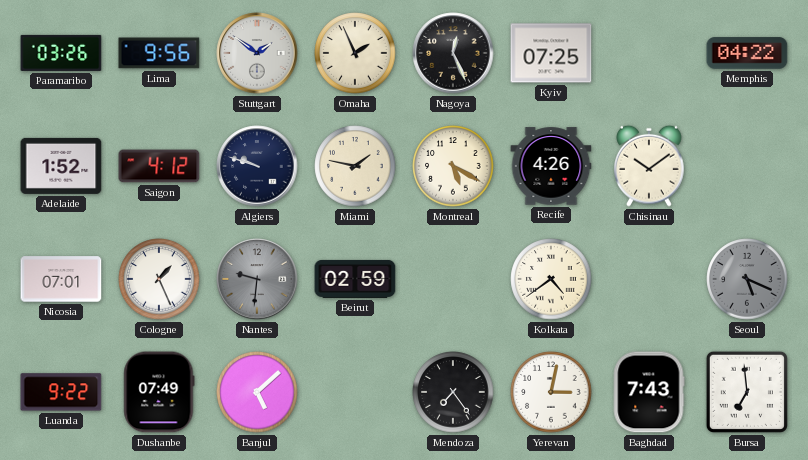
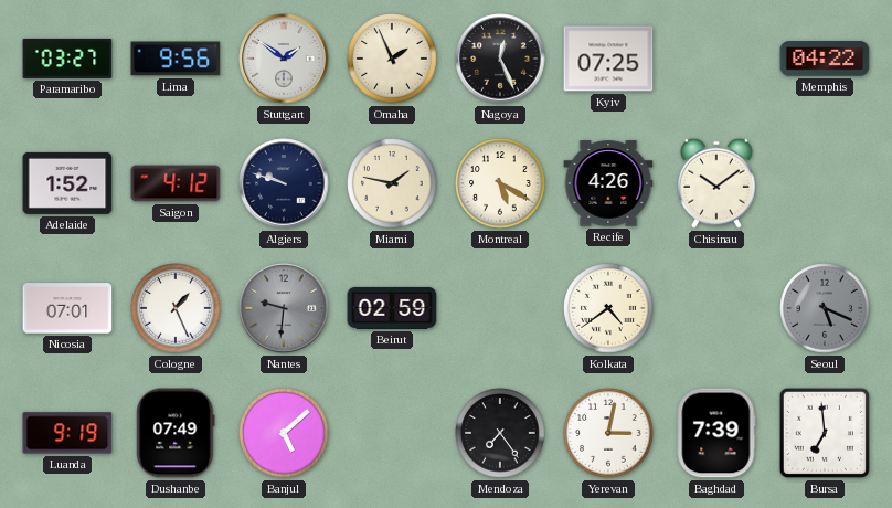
Paramaribo: 03:26 -> 03:27
Luanda: 9:22 -> 9:19
Baghdad: 7:43 -> 7:39
